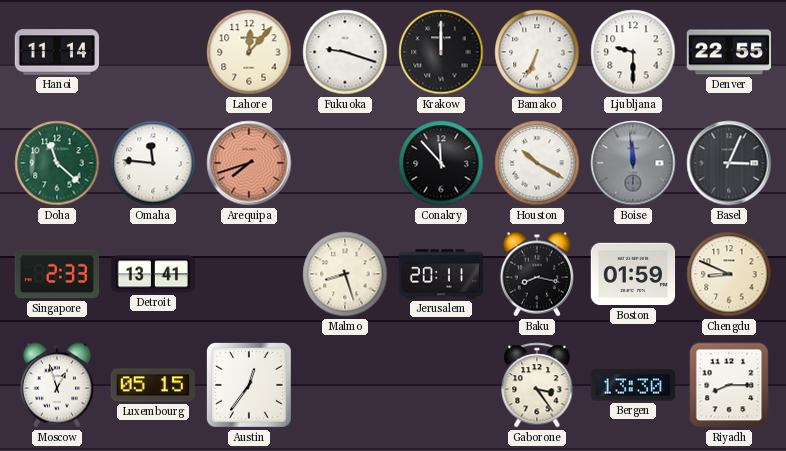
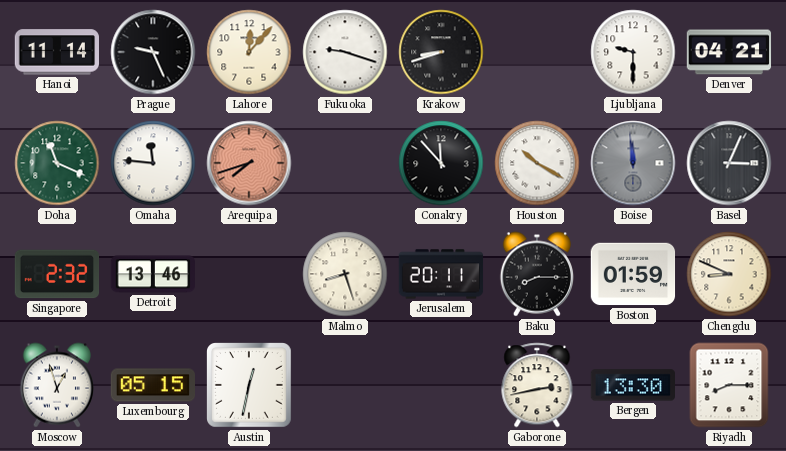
Prague: none -> 9:26
Krakow: 12:00 -> 8:42
Bamako: 6:34 -> none
Denver: 22:55 -> 04:21
Doha: 11:22 -> 11:19
Singapore: 2:33 -> 2:32
Detroit: 13:41 -> 13:46
Baku: 8:17 -> 8:15
Austin: 12:36 -> 12:32
Gaborone: 3:24 -> 2:43
